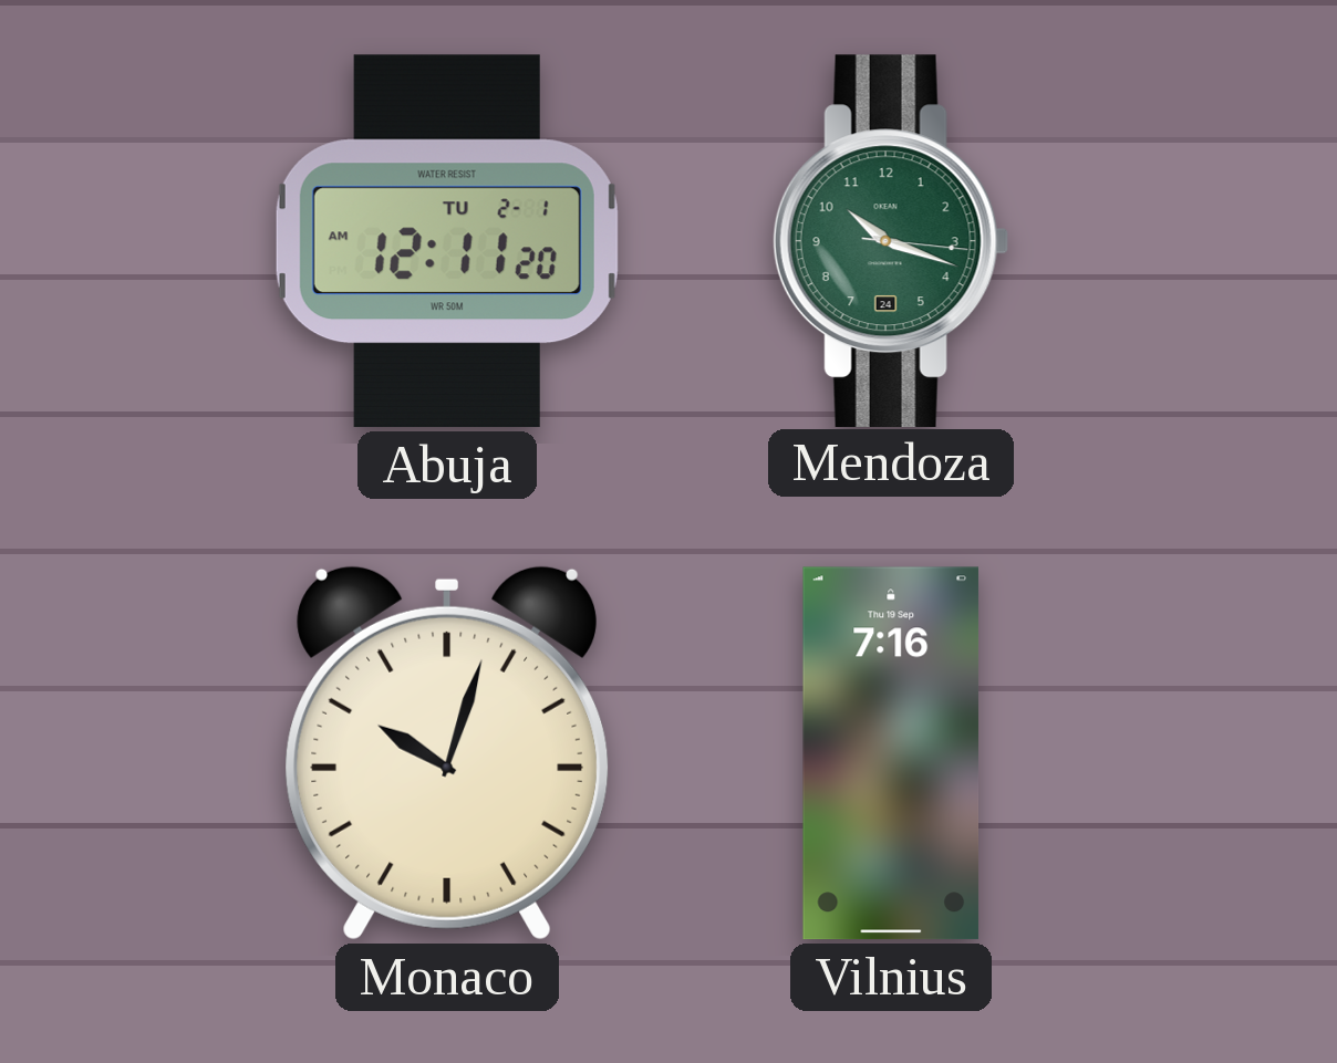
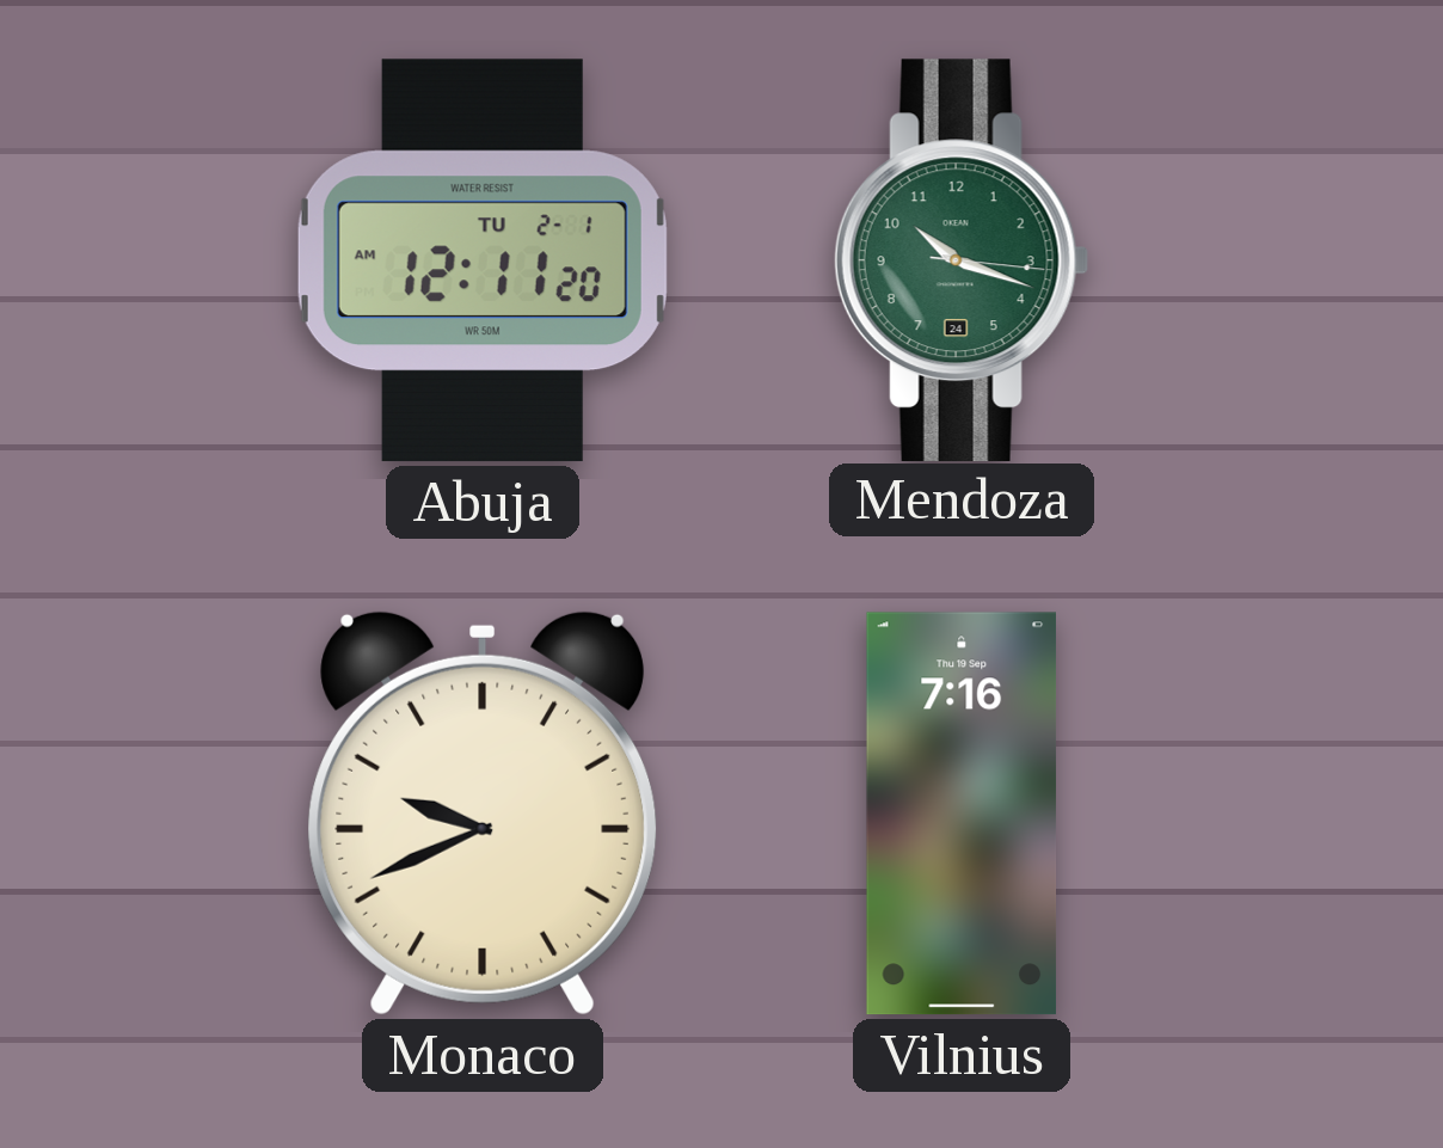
Monaco: 10:03 -> 9:41
